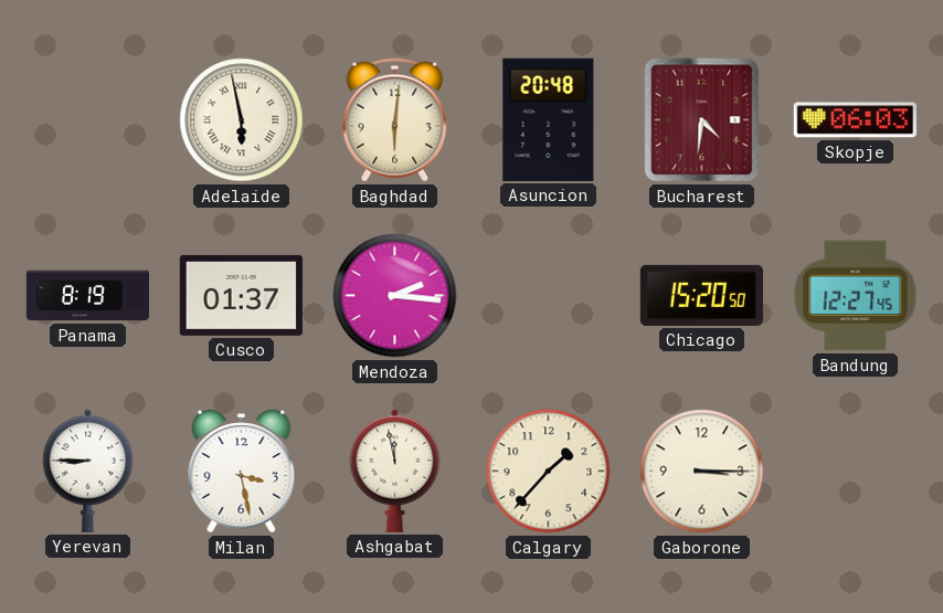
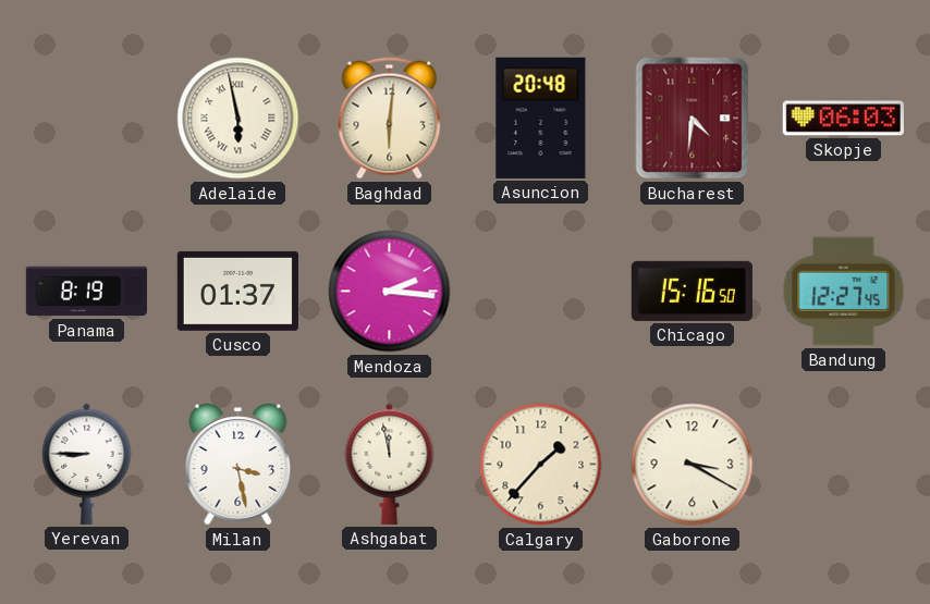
Chicago: 15:20 -> 15:16
Gaborone: 3:15 -> 3:20
